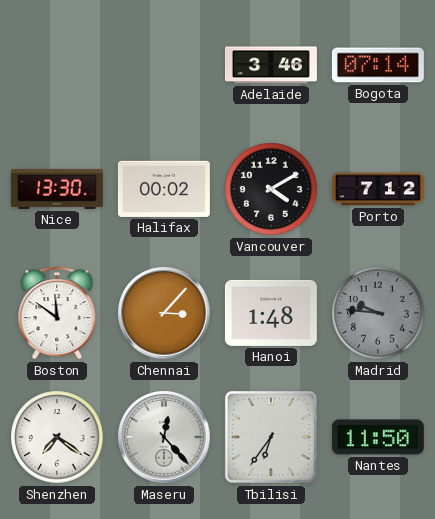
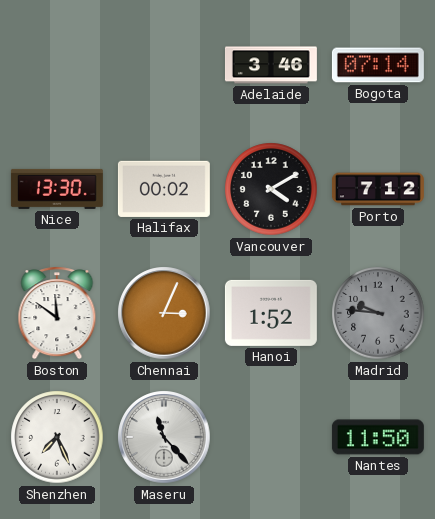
Chennai: 3:07 -> 3:04
Hanoi: 1:48 -> 1:52
Shenzhen: 7:21 -> 7:26
Maseru: 12:23 -> 11:23
Tbilisi: 6:36 -> none
